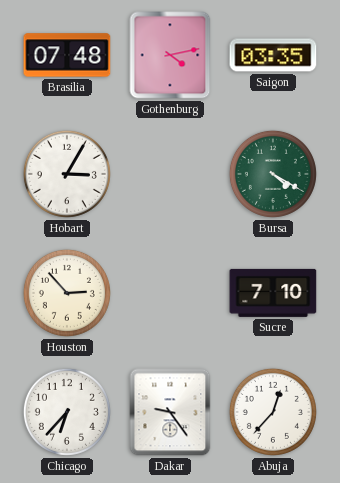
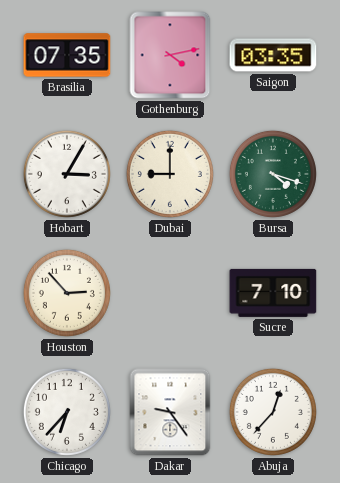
Brasilia: 07:48 -> 07:35
Dubai: none -> 9:00
Bursa: 4:20 -> 4:18
